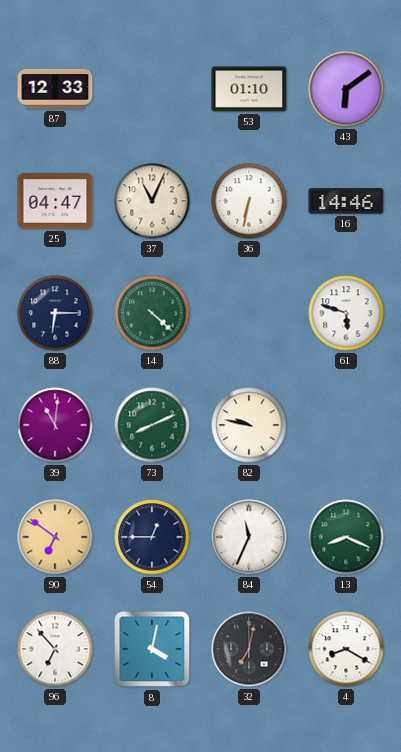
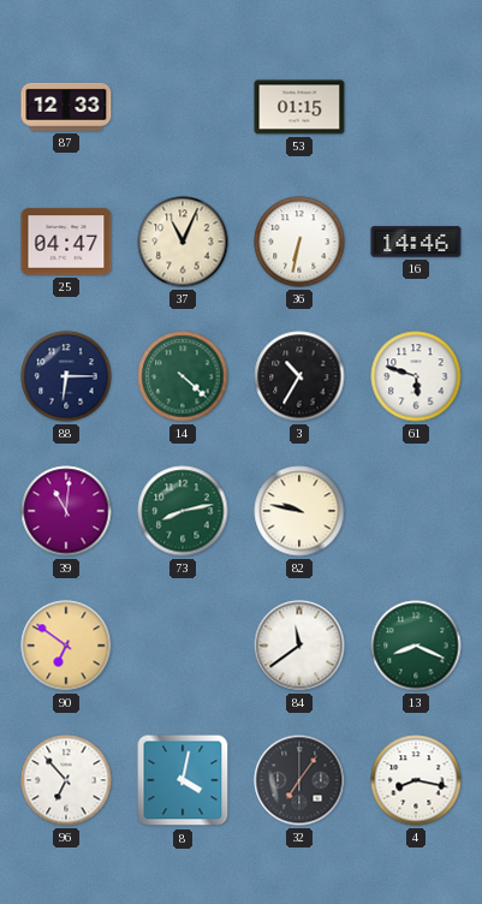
53: 01:10 -> 01:15
43: 6:09 -> none
3: none -> 10:35
73: 8:11 -> 8:13
54: 12:45 -> none
84: 11:34 -> 11:39
32: 7:02 -> 7:06
4: 8:20 -> 8:17
